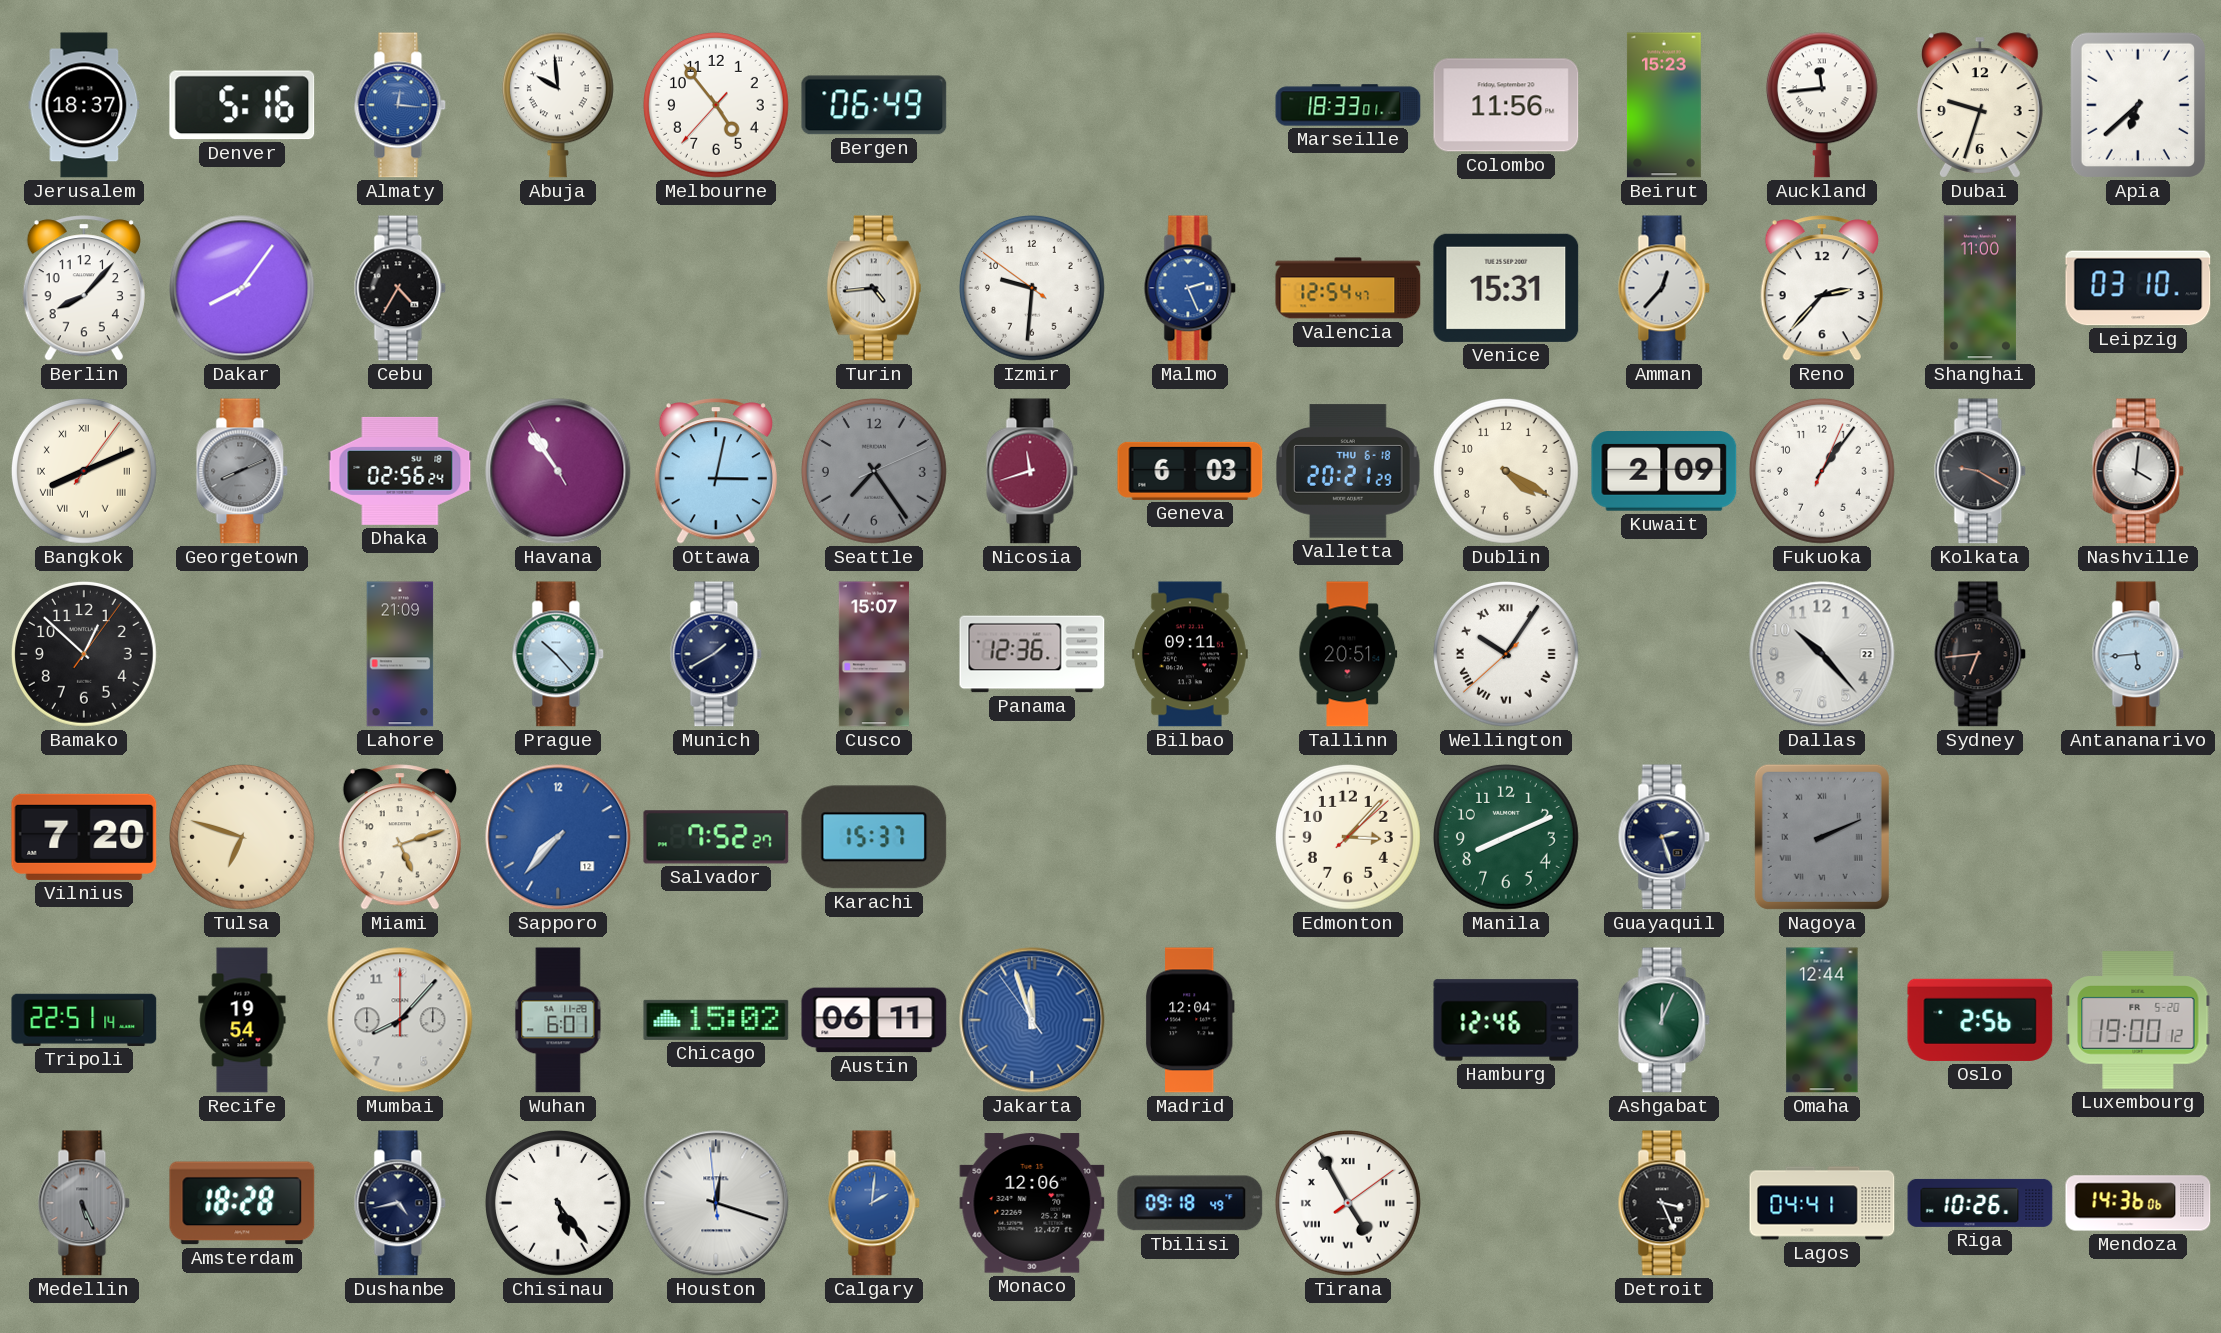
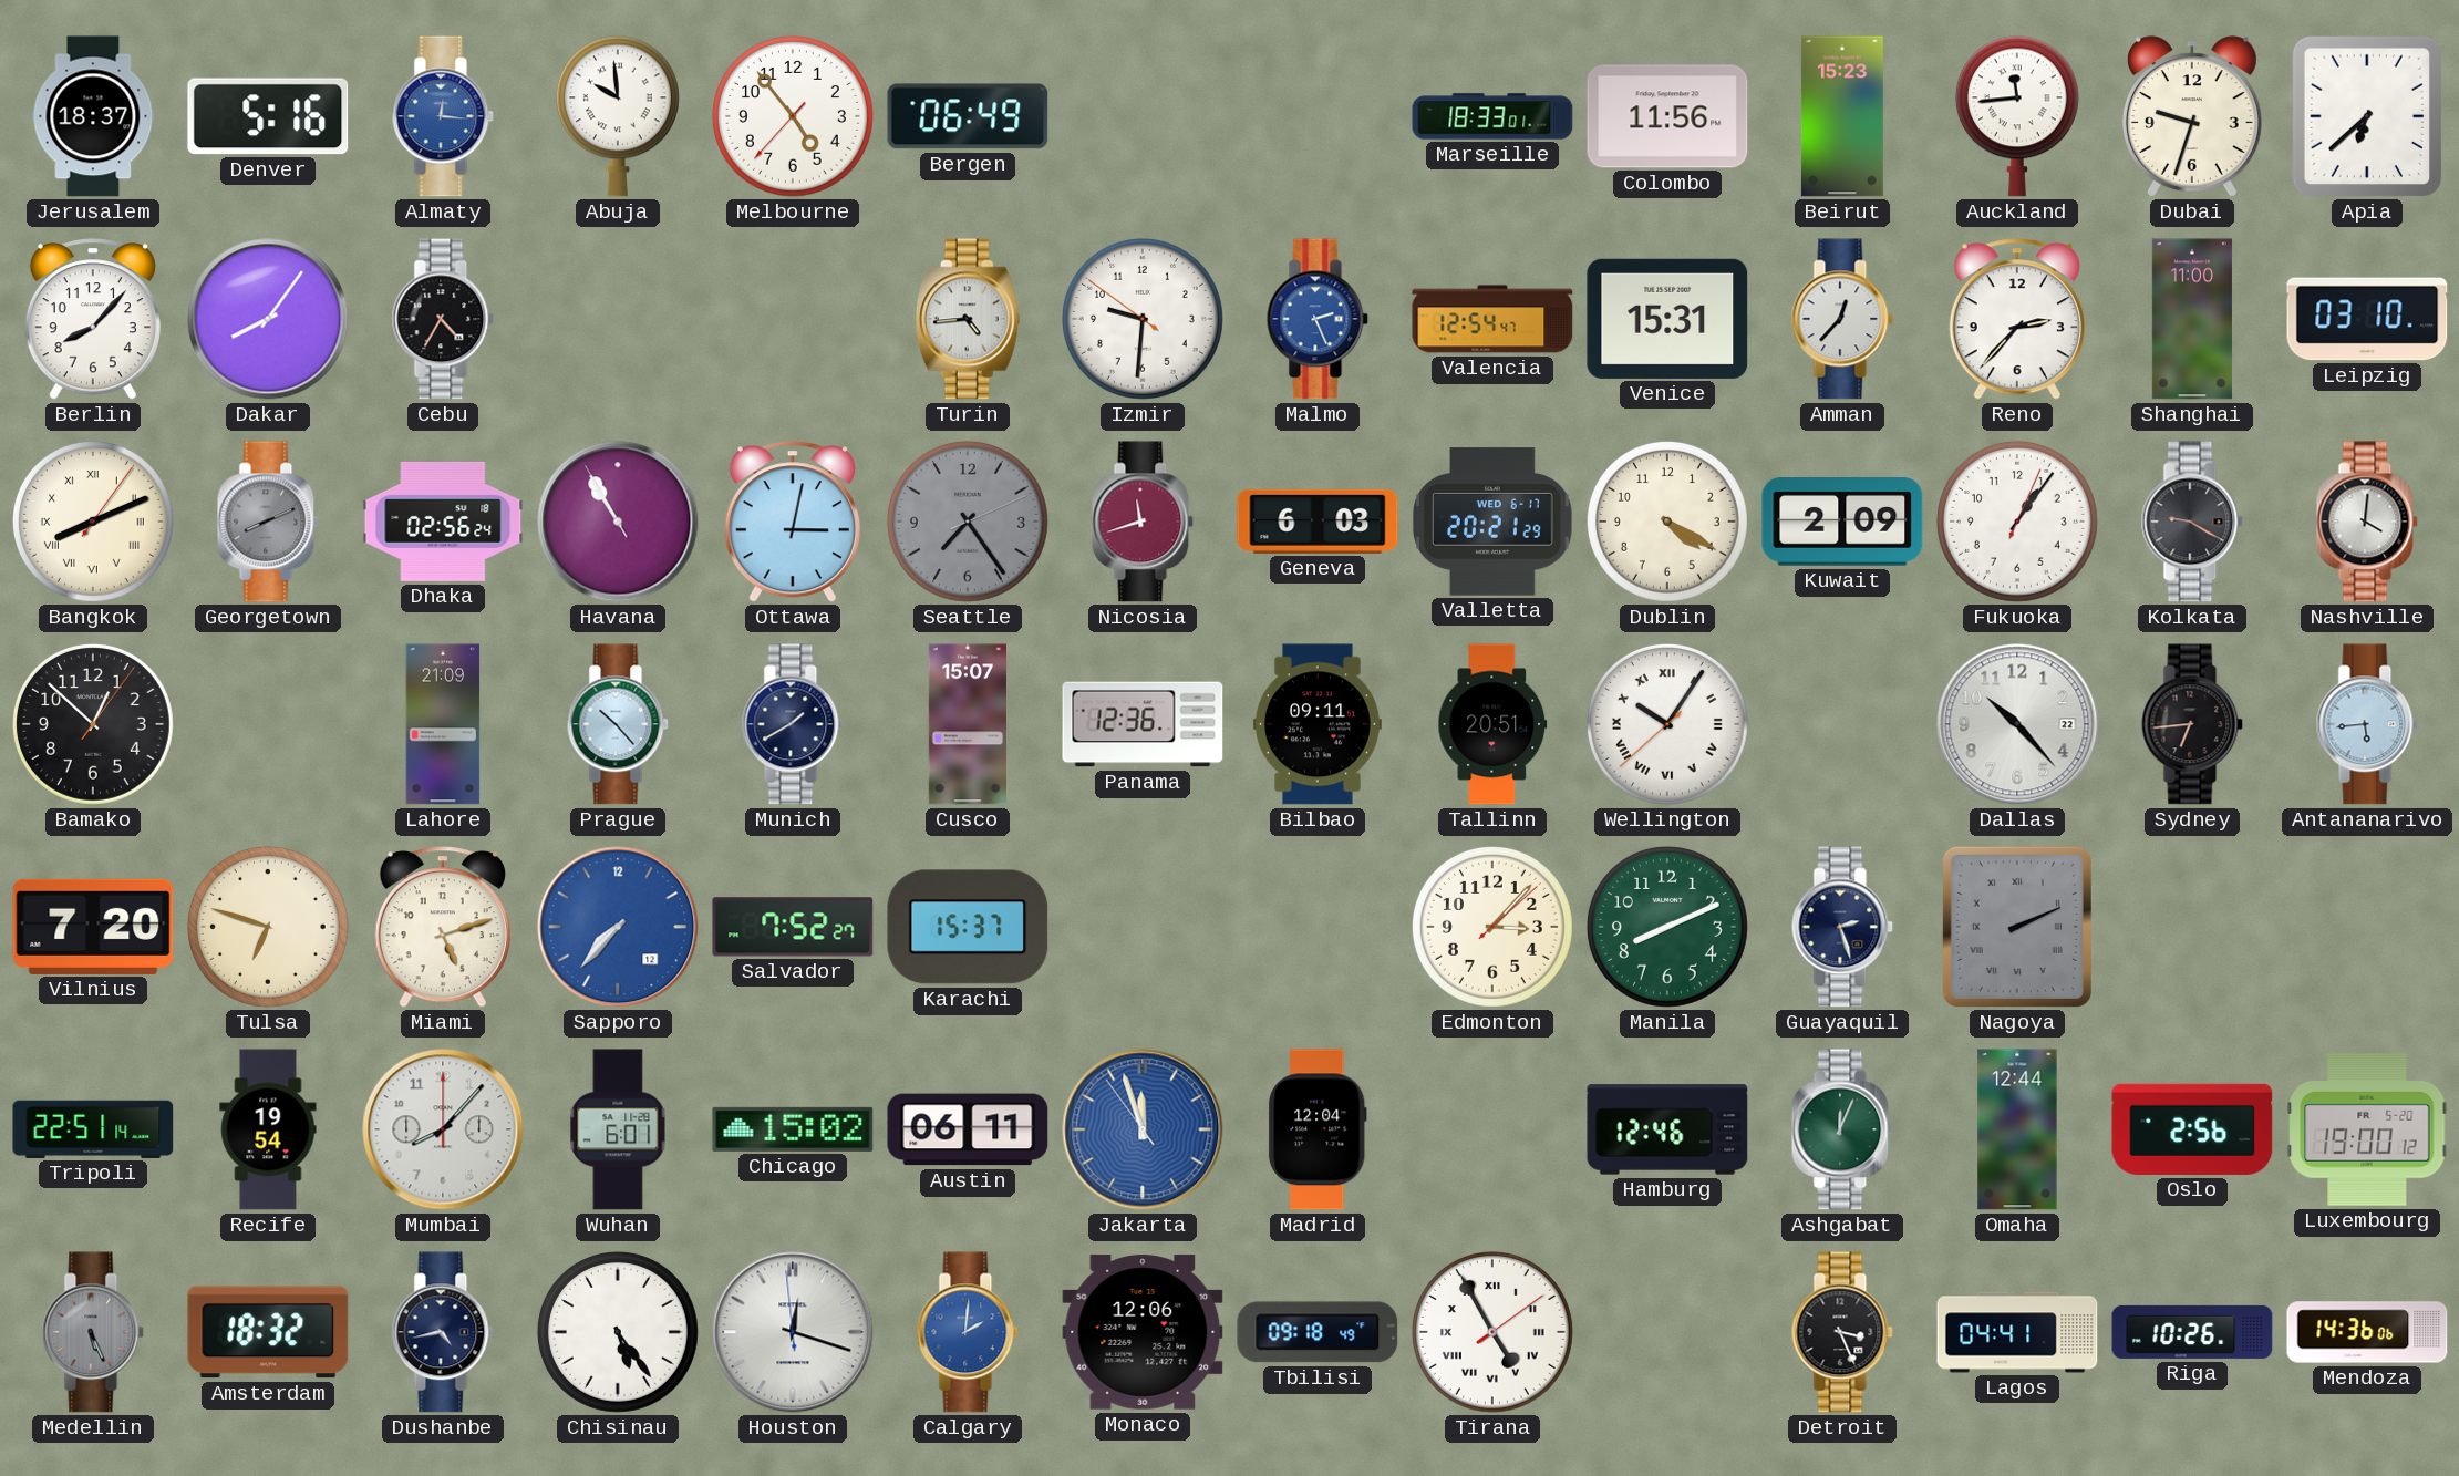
Havana: 10:53 -> 10:54
Valletta date: THU 6-18 -> WED 6-17
Amsterdam: 18:28 -> 18:32
